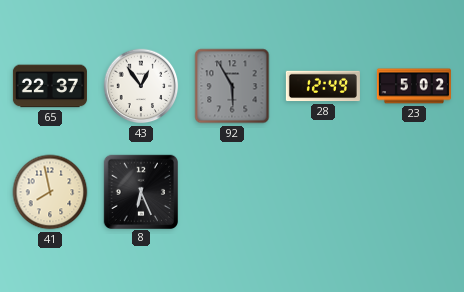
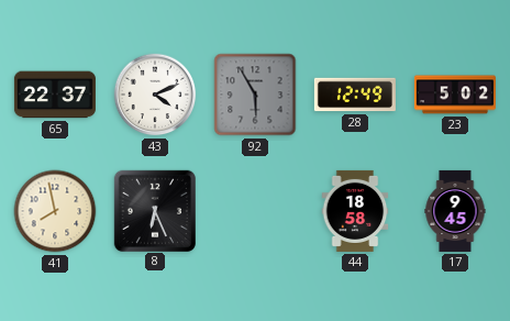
43: 12:54 -> 4:11
44: none -> 18:58
17: none -> 9:45
